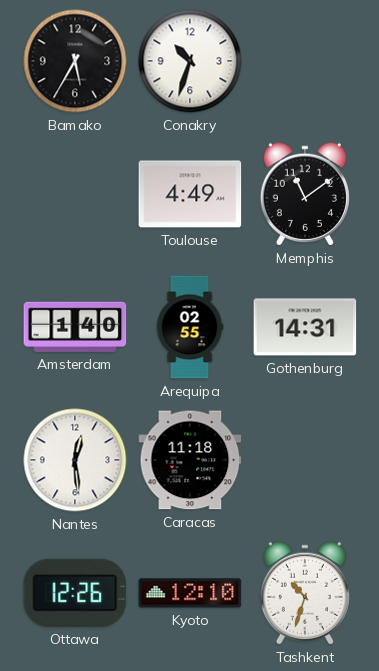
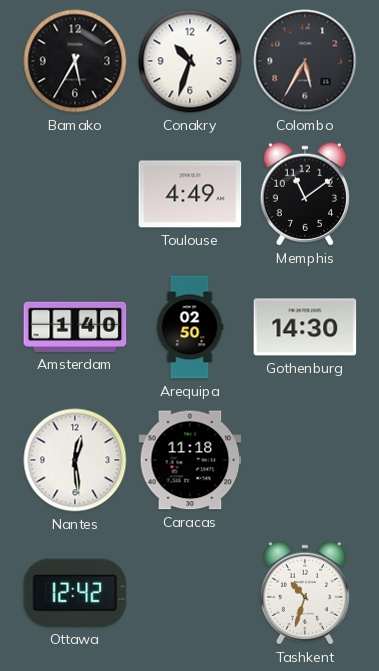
Colombo: none -> 5:35
Arequipa: 02:55 -> 02:50
Gothenburg: 14:31 -> 14:30
Ottawa: 12:26 -> 12:42
Kyoto: 12:10 -> none
